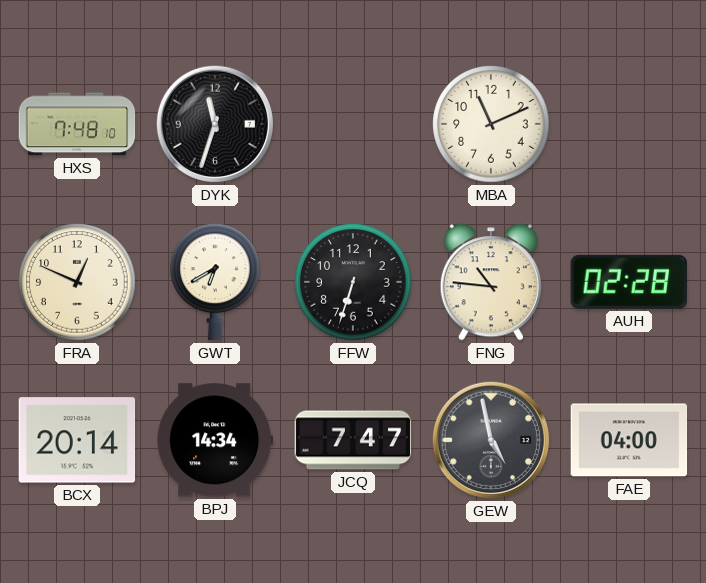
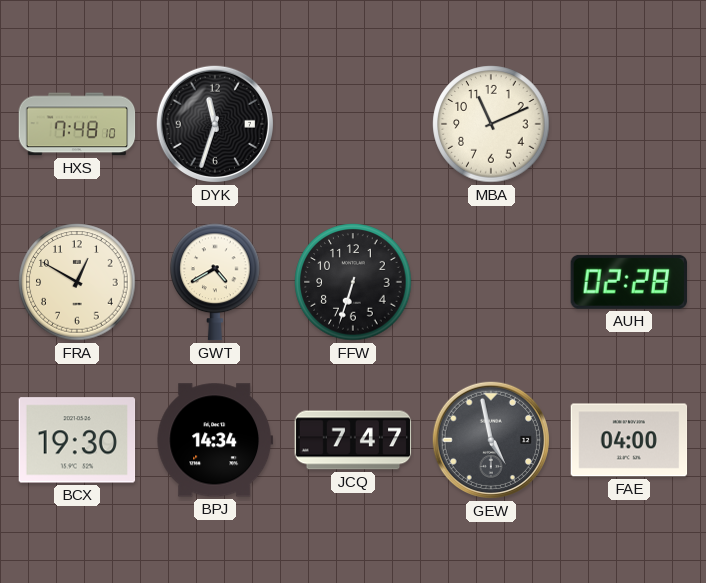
FRA: 12:49 -> 12:50
GWT: 6:40 -> 4:40
FNG: 10:46 -> none
BCX: 20:14 -> 19:30
